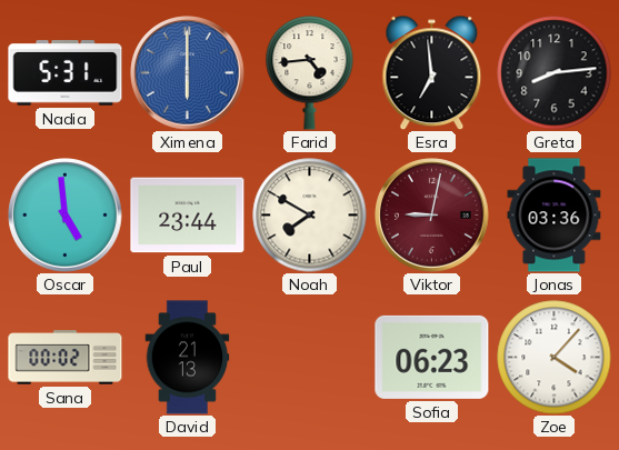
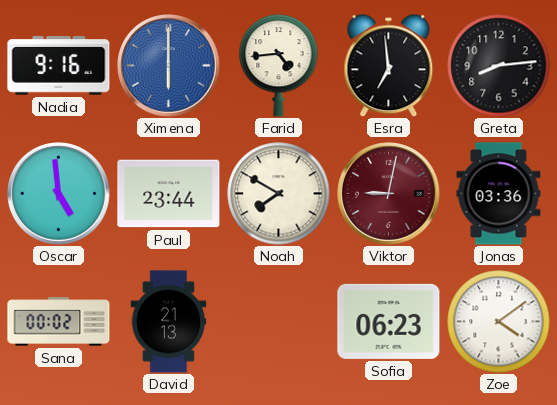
Nadia: 5:31 -> 9:16
Zoe: 4:07 -> 4:09
